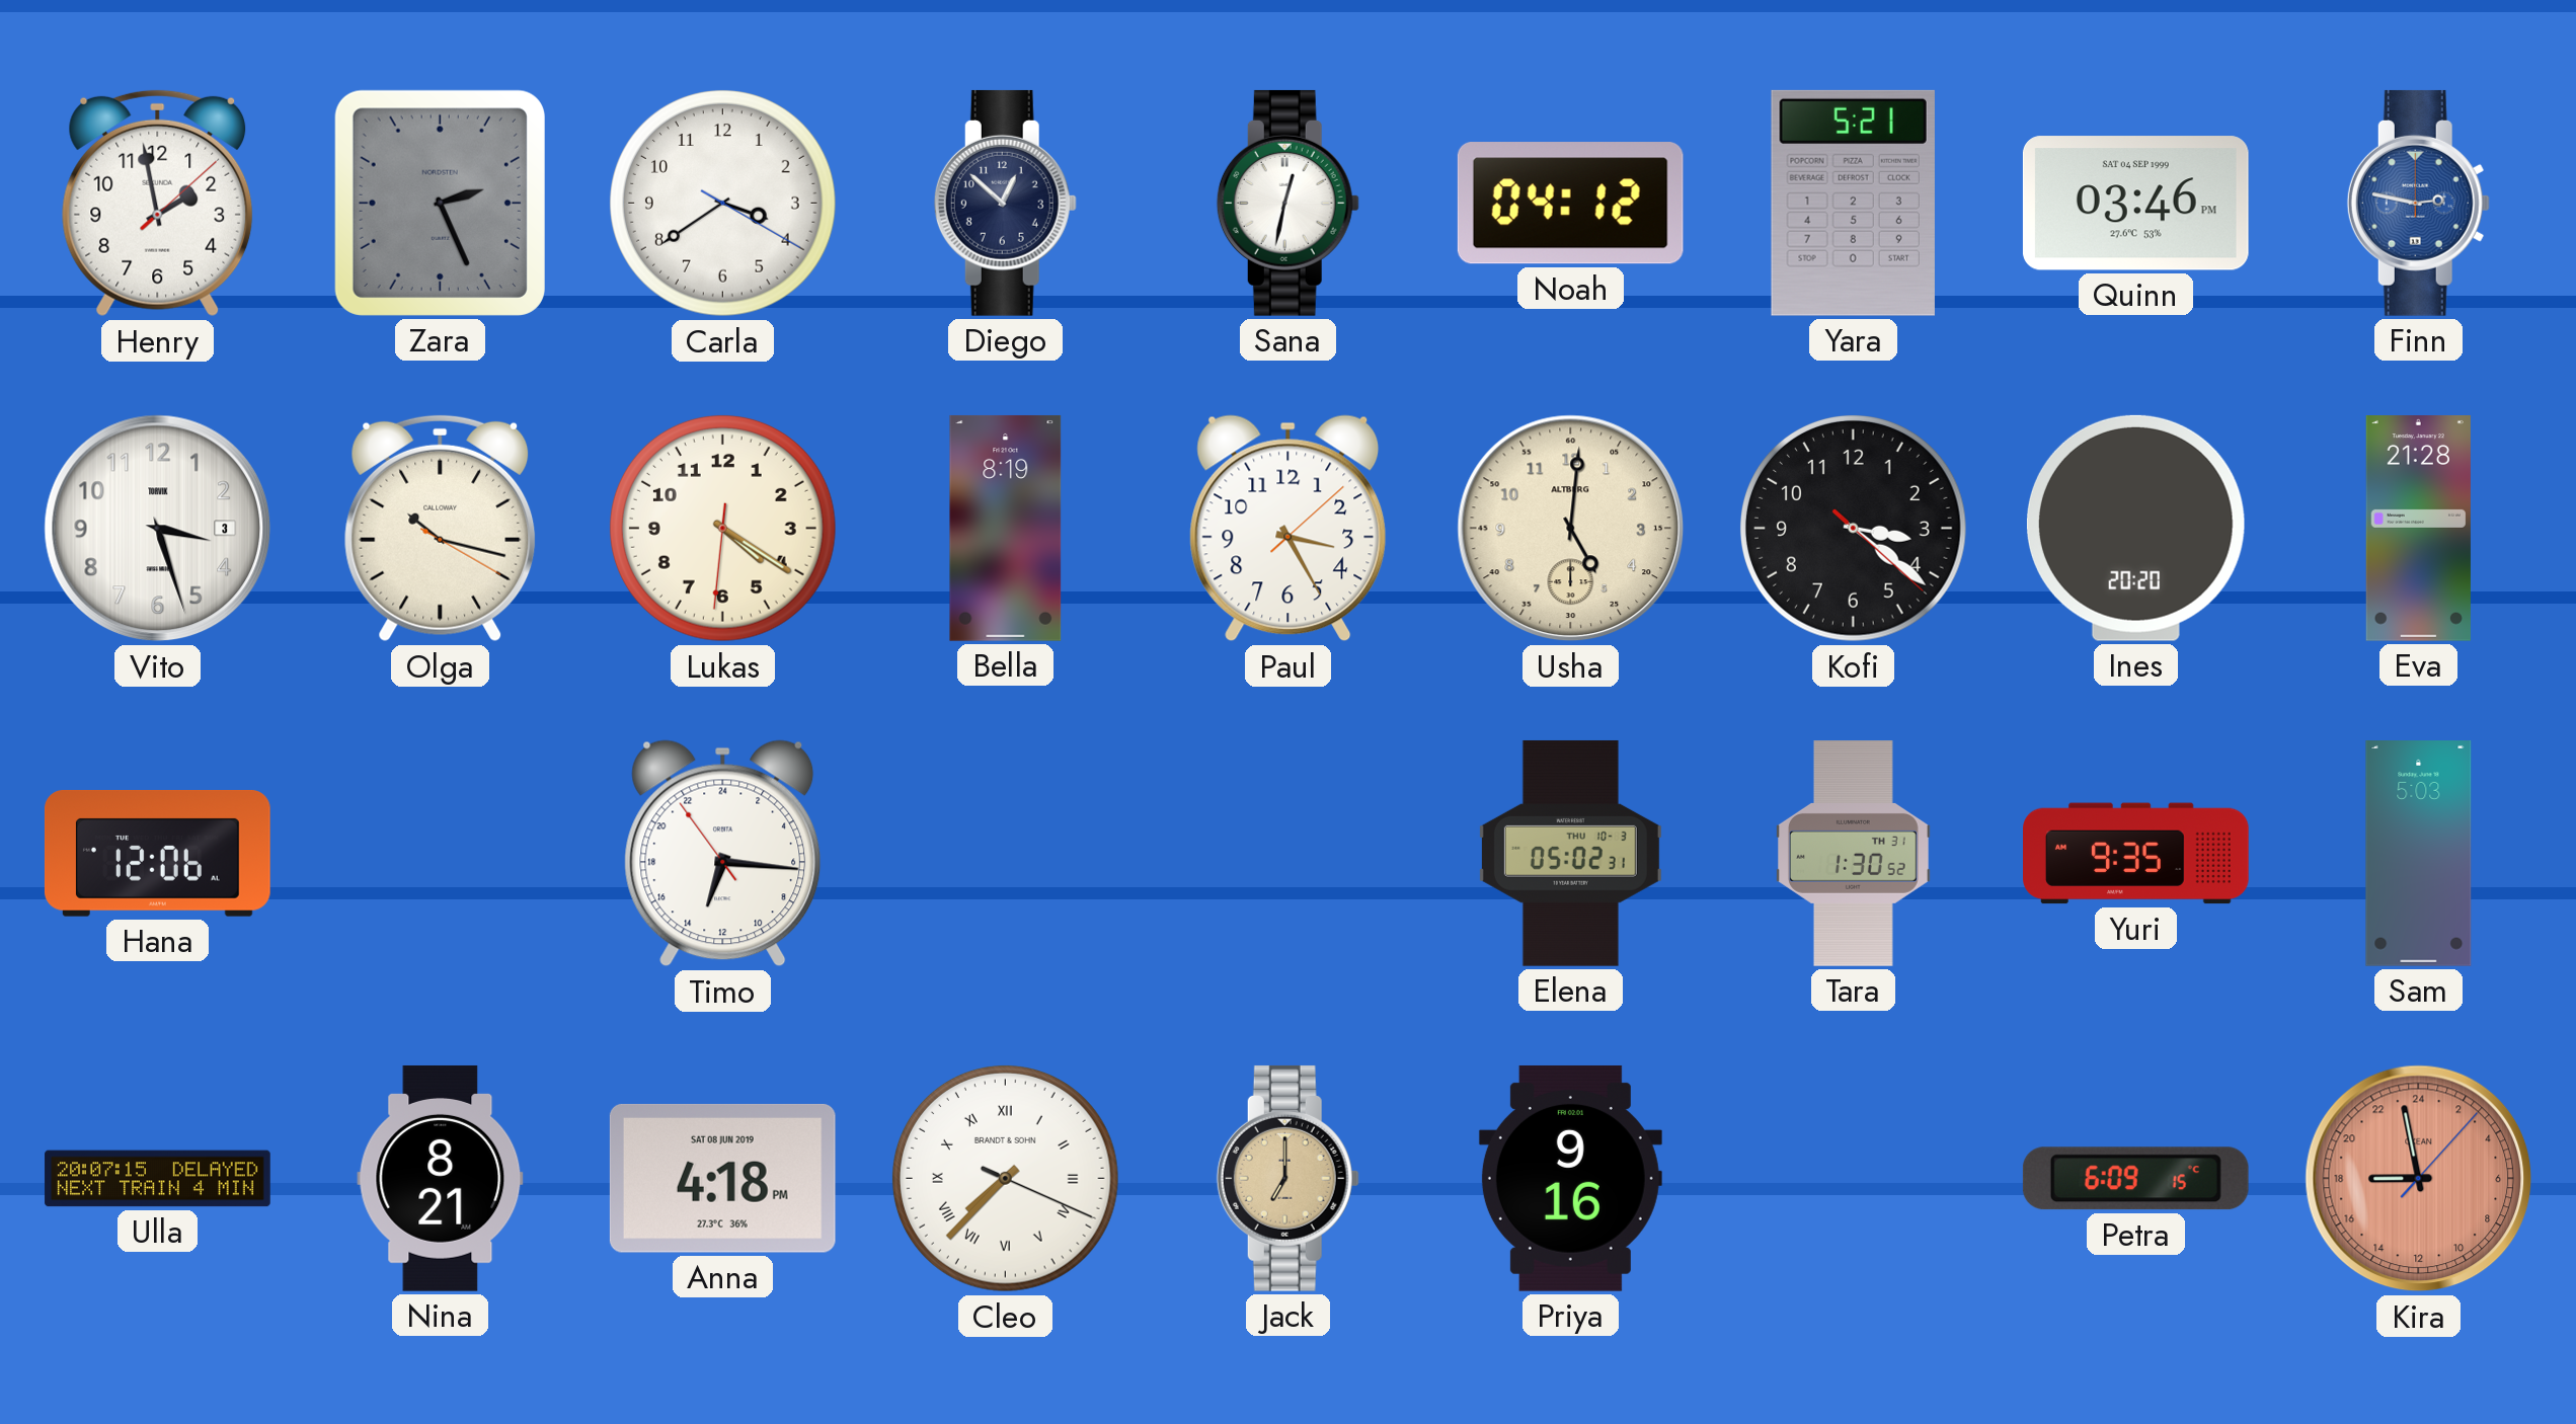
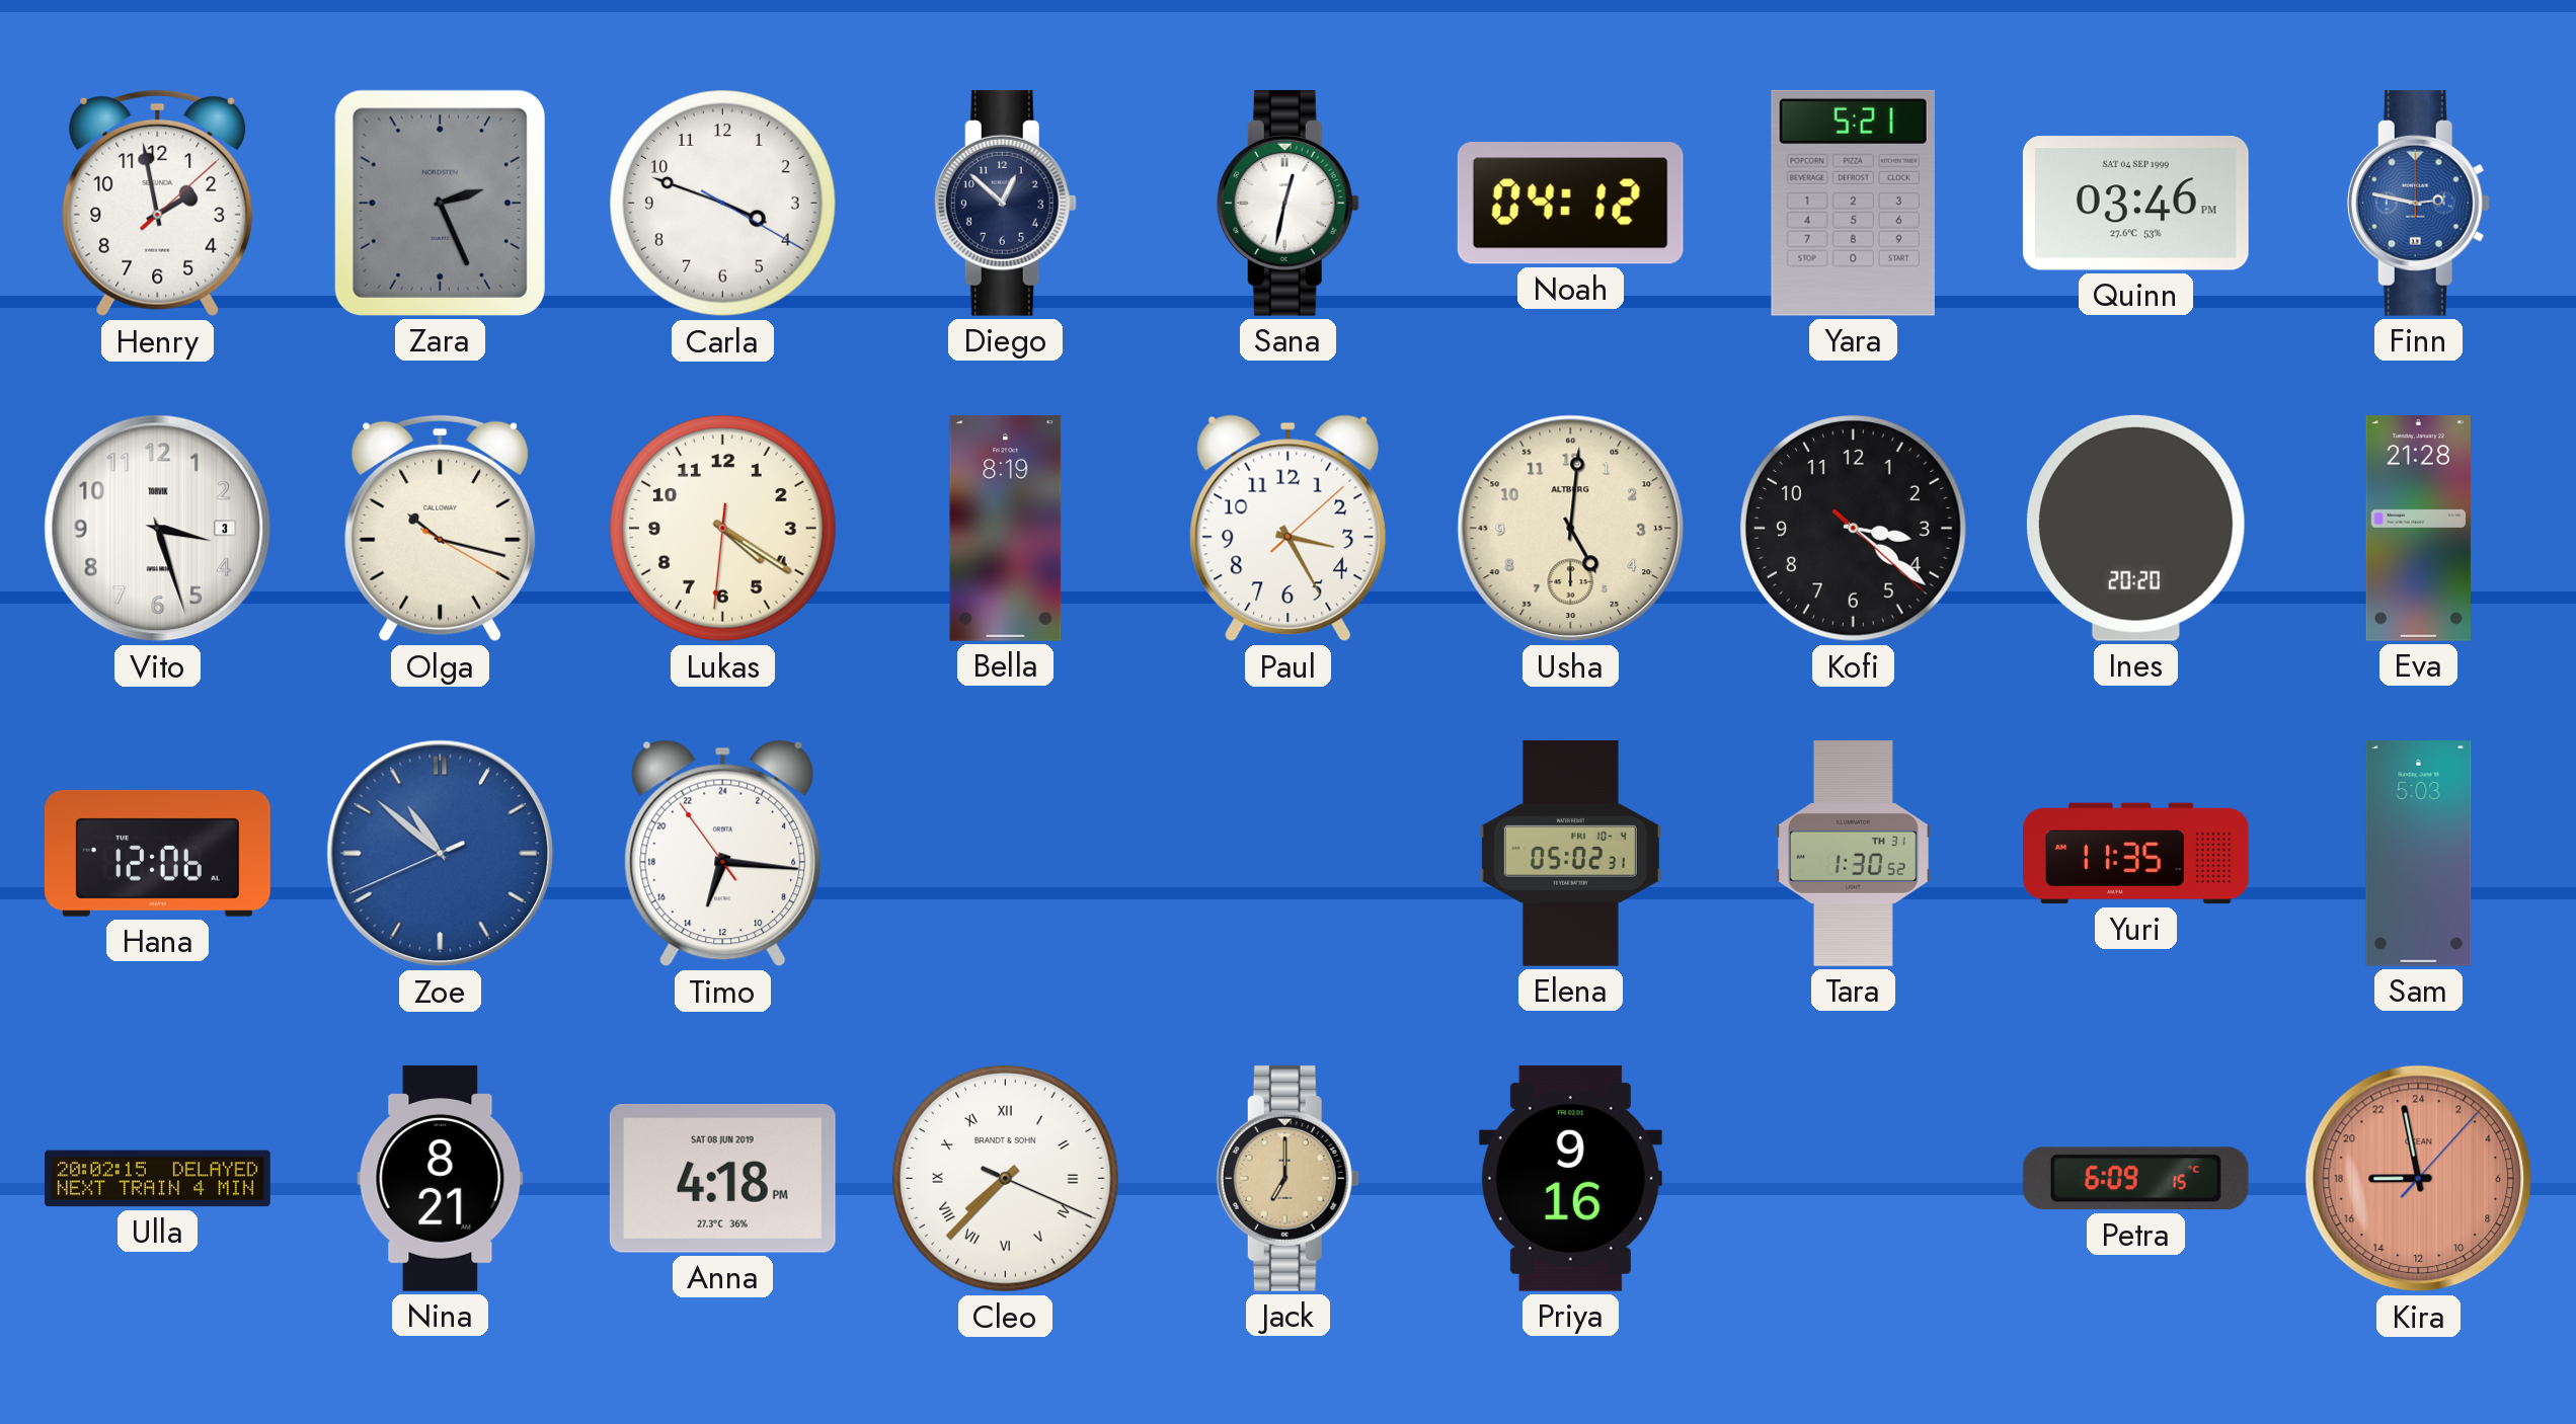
Carla: 3:39 -> 3:48
Zoe: none -> 10:51
Elena date: THU 10-3 -> FRI 10-4
Yuri: 9:35 -> 11:35
Ulla: 20:07 -> 20:02
